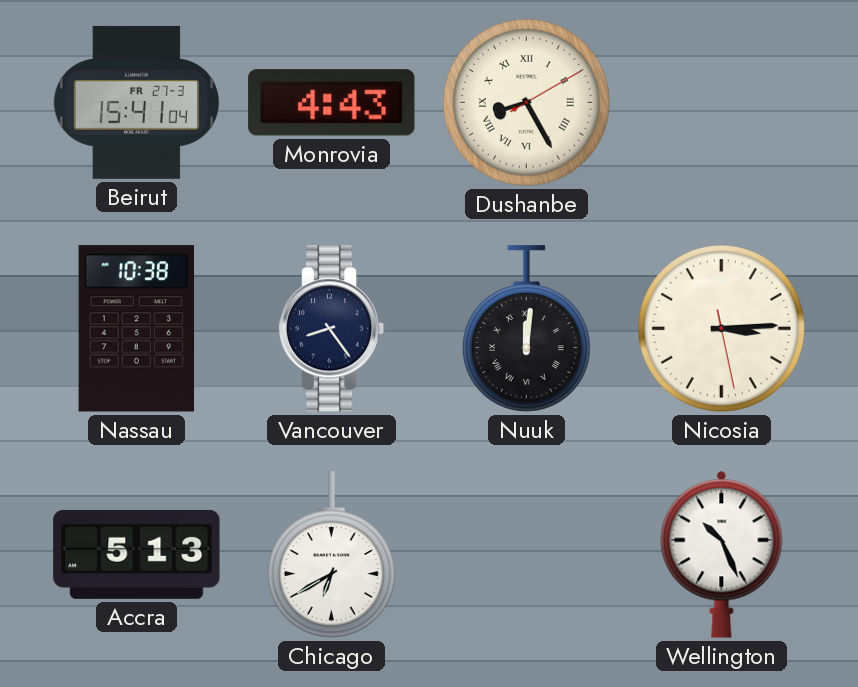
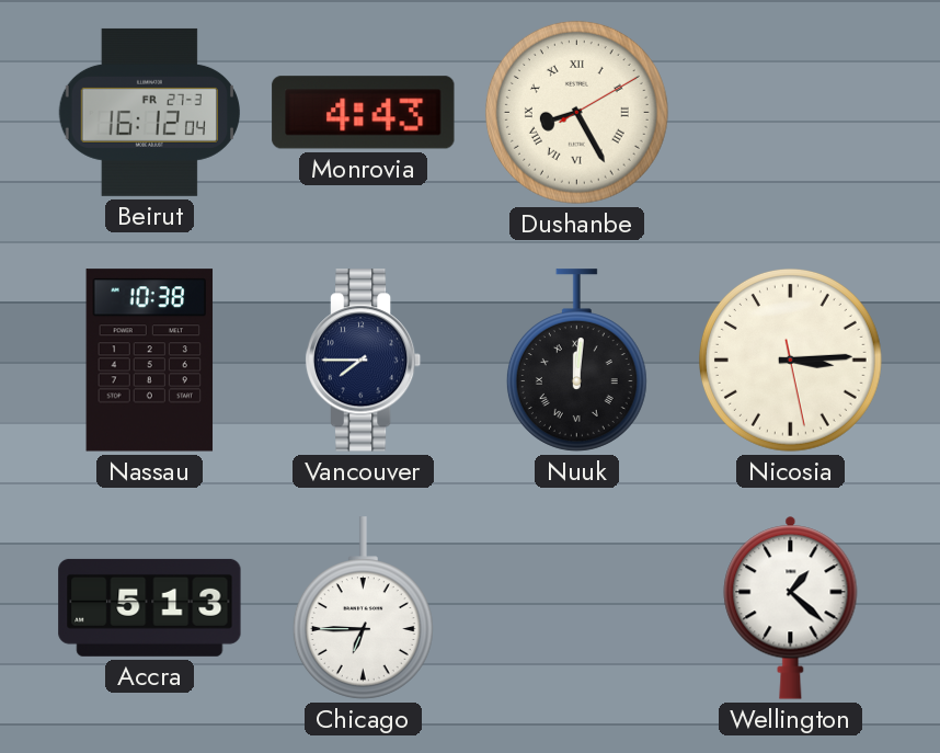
Beirut: 15:41 -> 16:12
Vancouver: 8:24 -> 7:45
Chicago: 6:40 -> 6:45
Wellington: 10:26 -> 1:22
